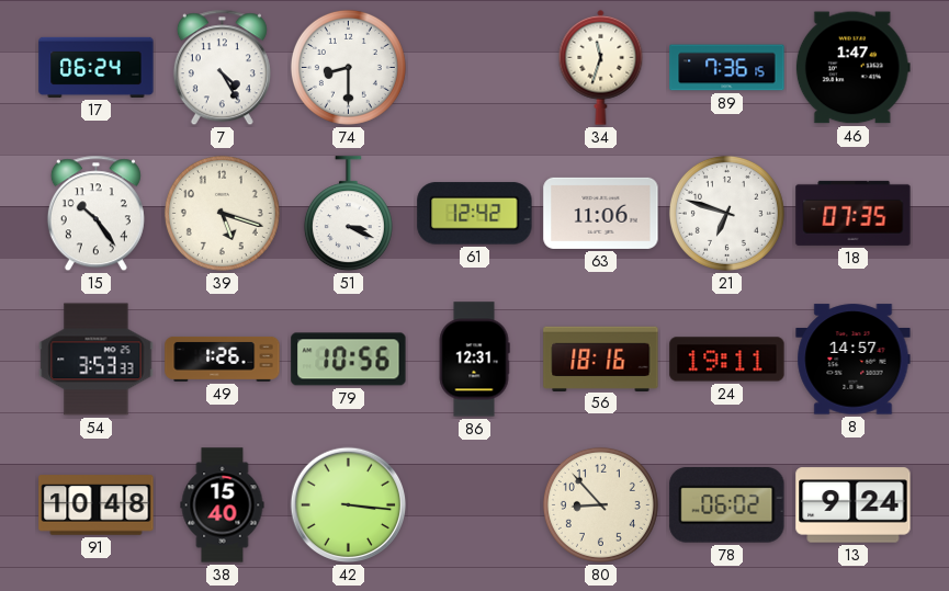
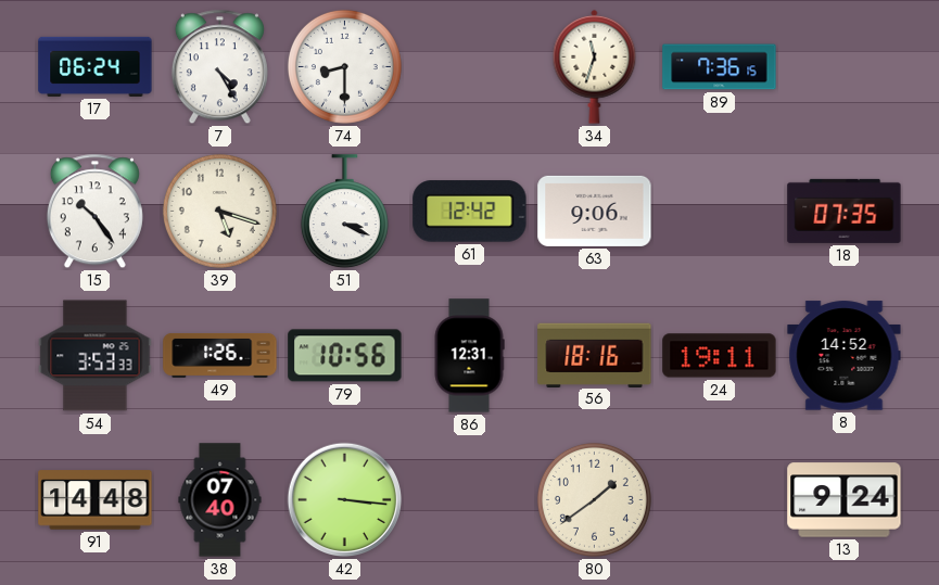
46: 1:47 -> none
63: 11:06 -> 9:06
21: 6:48 -> none
8: 14:57 -> 14:52
91: 10:48 -> 14:48
38: 15:40 -> 07:40
80: 8:53 -> 1:39
78: 06:02 -> none
